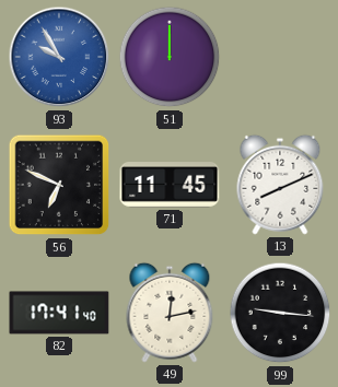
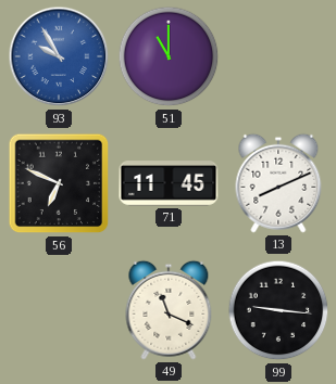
51: 12:00 -> 11:00
82: 17:41 -> none
49: 12:13 -> 11:19
